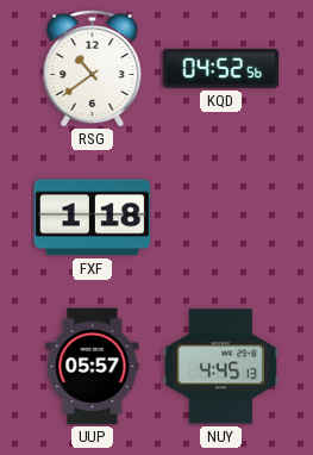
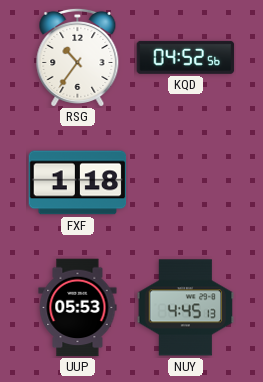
RSG: 10:39 -> 10:36
UUP: 05:57 -> 05:53
